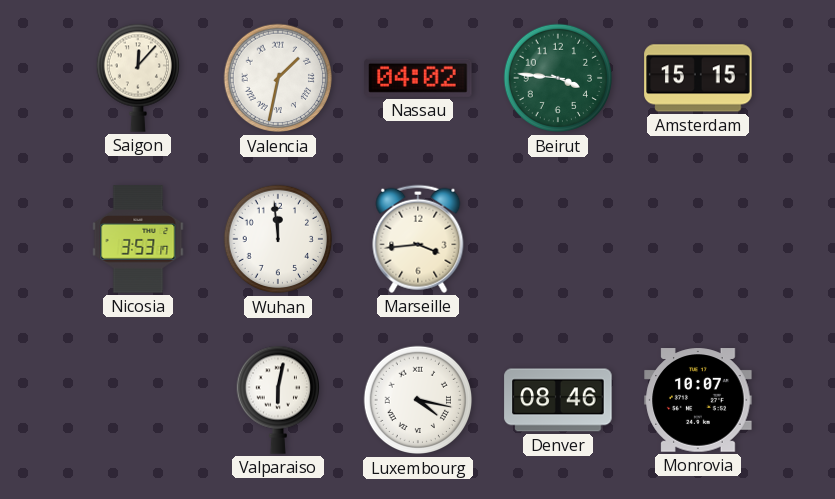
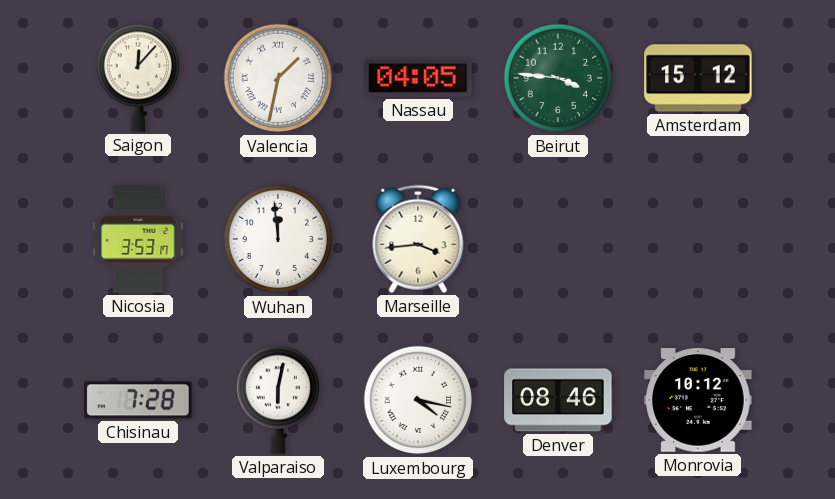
Nassau: 04:02 -> 04:05
Amsterdam: 15:15 -> 15:12
Chisinau: none -> 7:28
Monrovia: 10:07 -> 10:12
